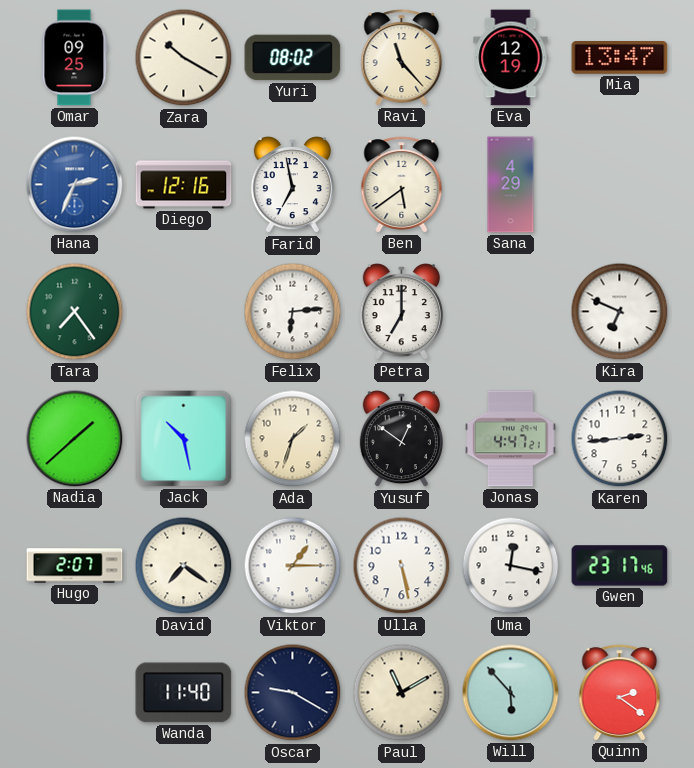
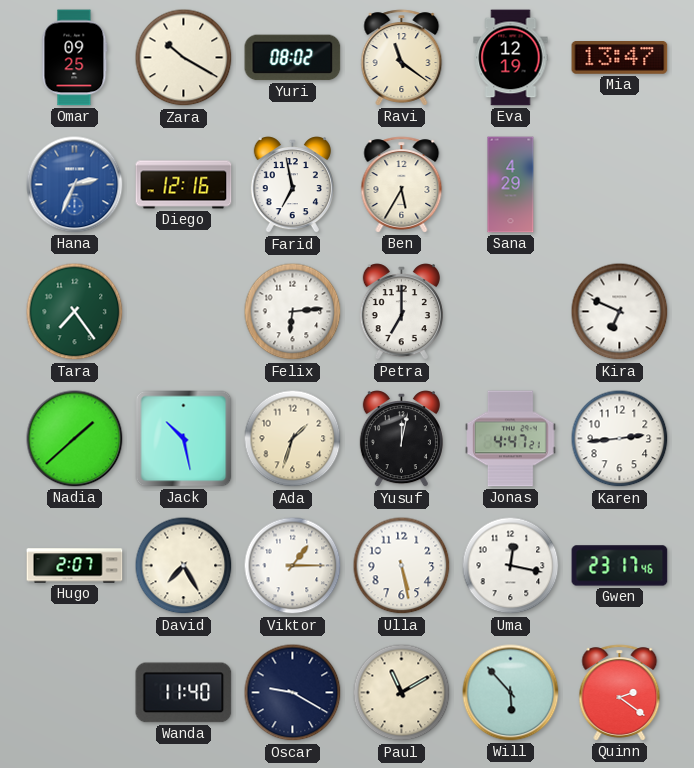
Ravi: 11:23 -> 11:21
Ben: 5:39 -> 5:35
Yusuf: 12:51 -> 12:02
David: 7:21 -> 7:25
